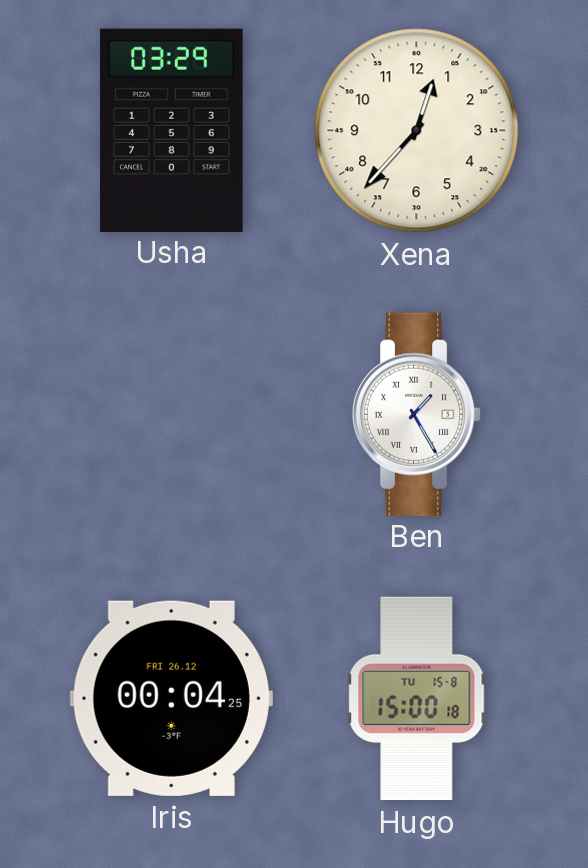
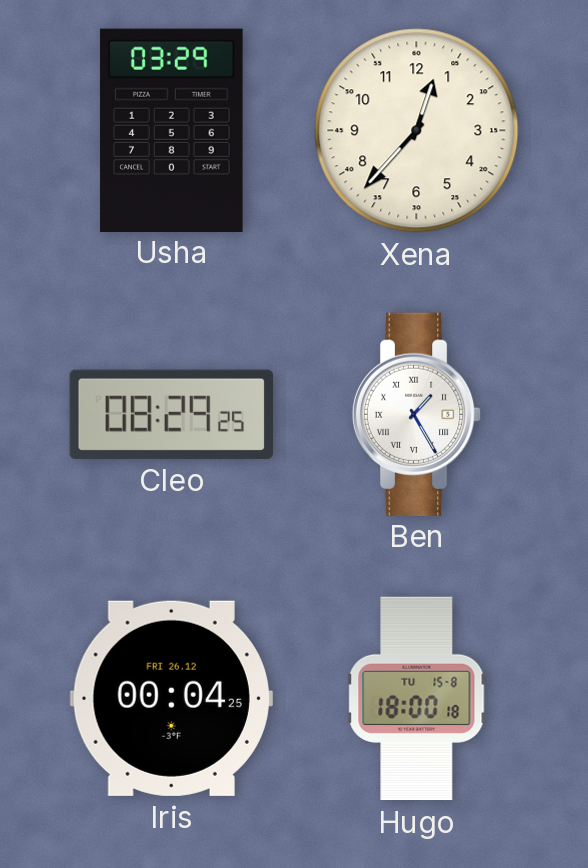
Cleo: none -> 08:29
Hugo: 15:00 -> 18:00
